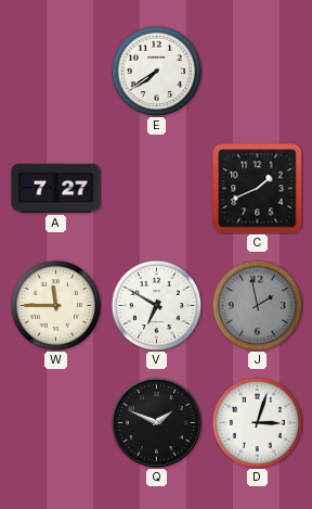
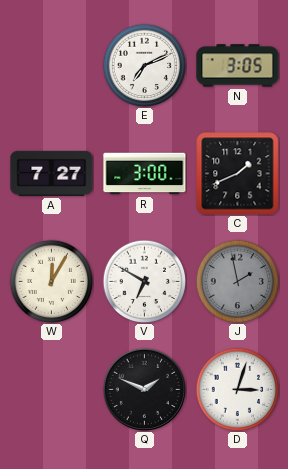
E: 7:39 -> 7:11
N: none -> 3:05
R: none -> 3:00
W: 11:45 -> 12:05
